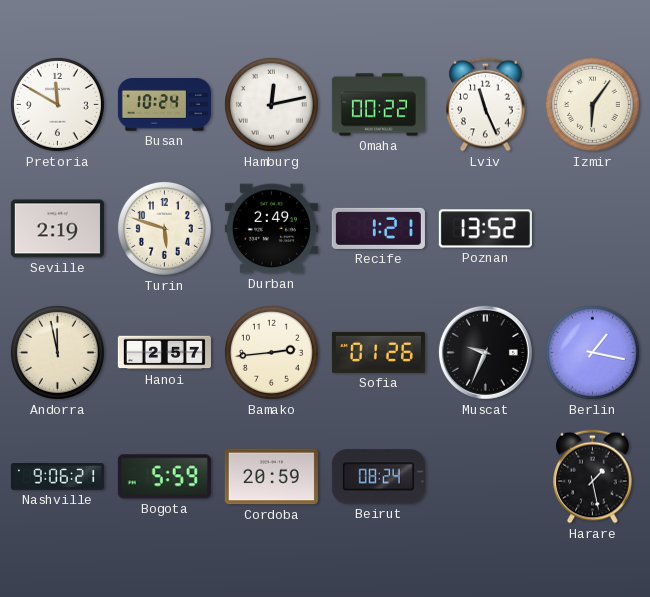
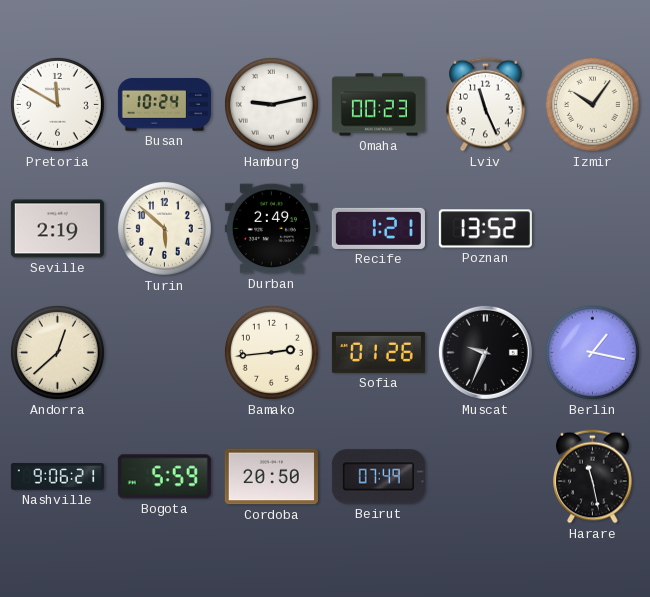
Hamburg: 12:13 -> 9:13
Omaha: 00:22 -> 00:23
Izmir: 6:06 -> 10:06
Turin: 5:48 -> 5:52
Andorra: 11:58 -> 12:38
Hanoi: 2:57 -> none
Cordoba: 20:59 -> 20:50
Beirut: 08:24 -> 07:49
Harare: 1:28 -> 11:28
